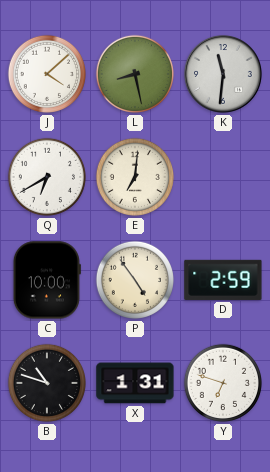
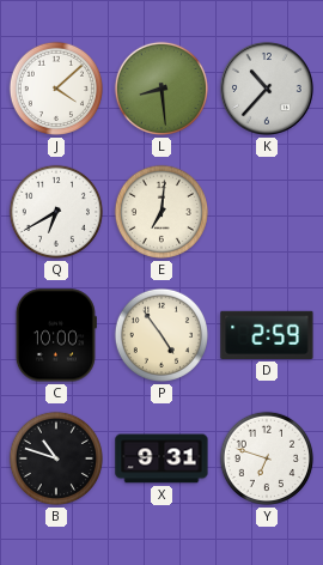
L: 8:28 -> 8:29
K: 11:31 -> 10:37
X: 1:31 -> 9:31
